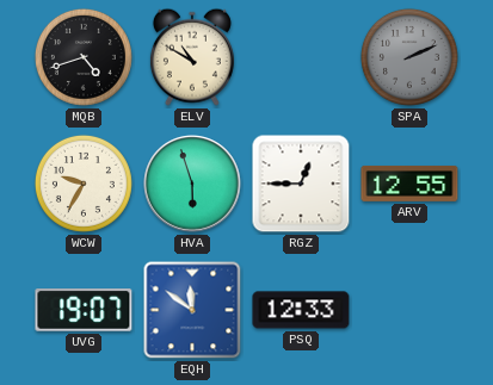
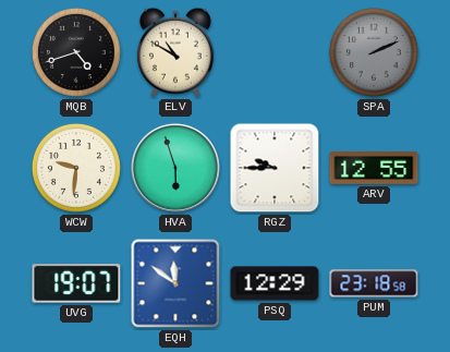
WCW: 9:35 -> 9:31
RGZ: 12:45 -> 9:45
PSQ: 12:33 -> 12:29
PUM: none -> 23:18
